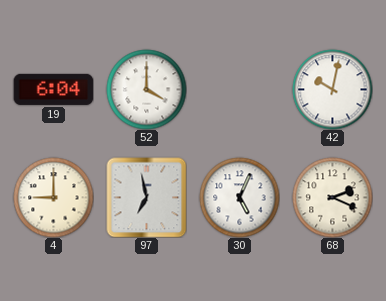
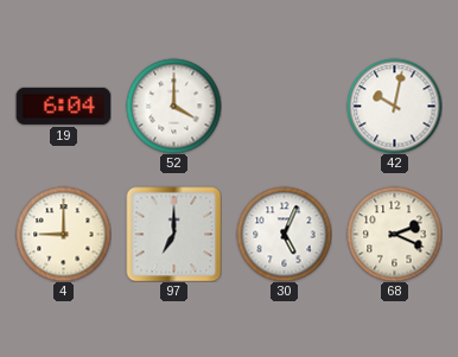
97: 6:58 -> 7:00
